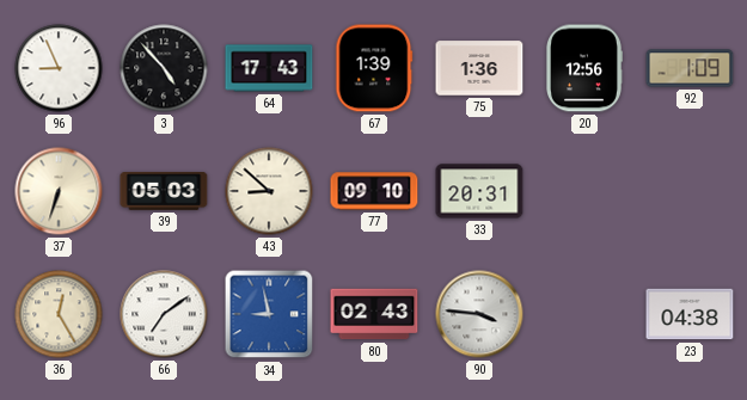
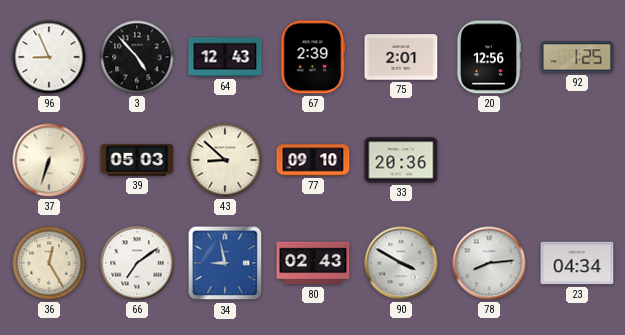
64: 17:43 -> 12:43
67: 1:39 -> 2:39
75: 1:36 -> 2:01
92: 1:09 -> 1:25
33: 20:31 -> 20:36
90: 3:46 -> 3:50
78: none -> 8:14
23: 04:38 -> 04:34
